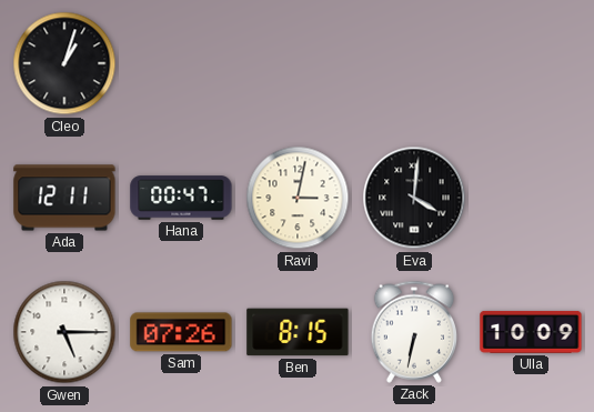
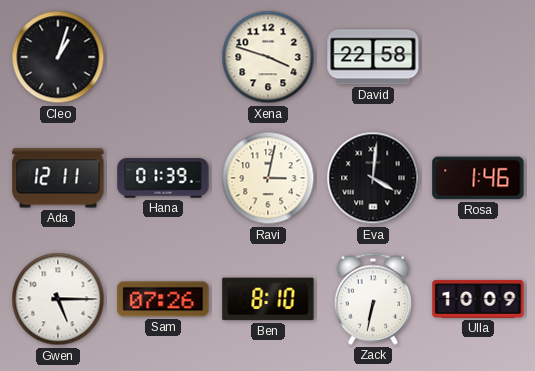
Xena: none -> 3:48
David: none -> 22:58
Hana: 00:47 -> 01:39
Rosa: none -> 1:46
Ben: 8:15 -> 8:10
